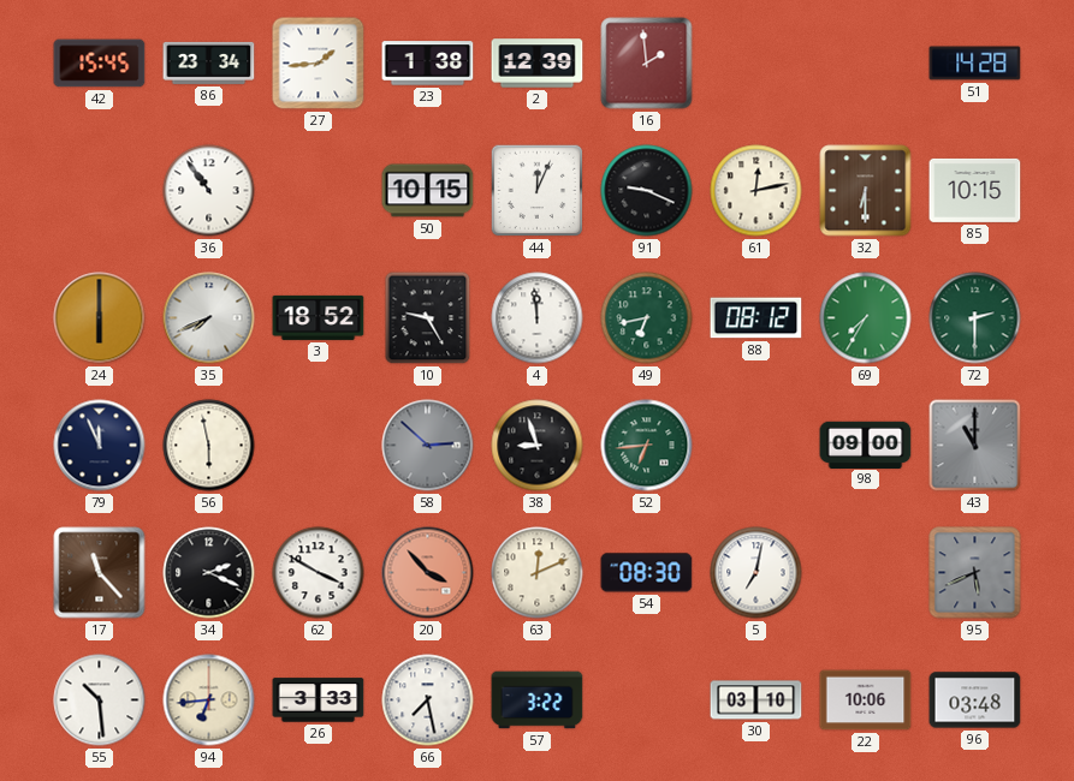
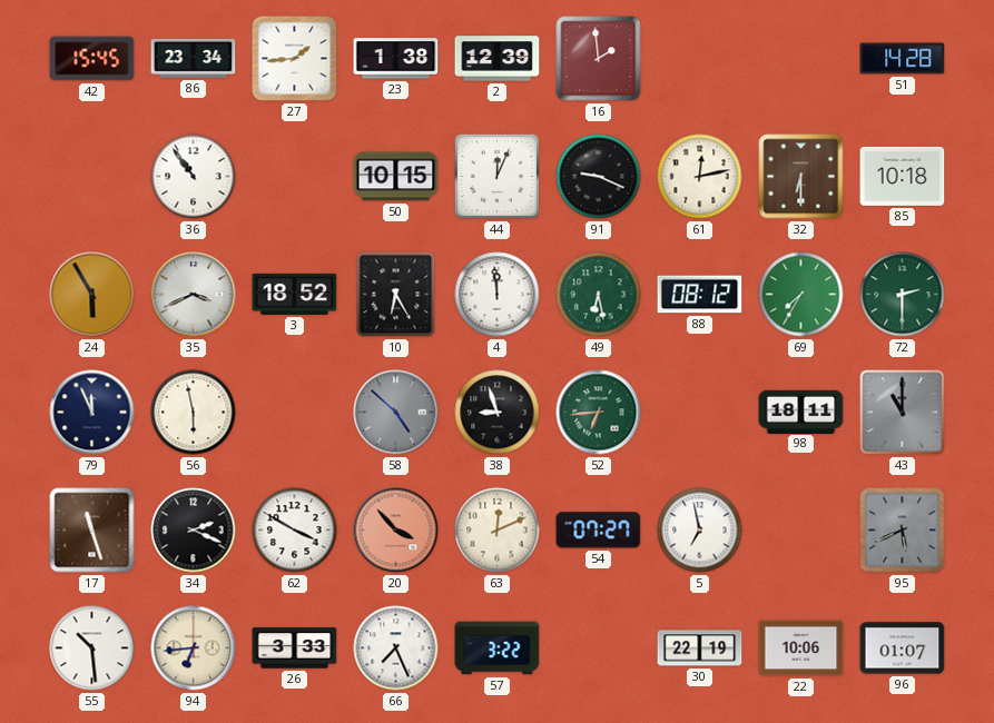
85: 10:15 -> 10:18
24: 6:00 -> 5:55
35: 7:41 -> 3:41
10: 9:25 -> 6:25
49: 6:43 -> 6:28
58: 2:52 -> 4:52
98: 09:00 -> 18:11
17: 11:23 -> 11:27
54: 08:30 -> 07:27
5: 7:02 -> 6:58
66: 7:28 -> 7:26
30: 03:10 -> 22:19
96: 03:48 -> 01:07
